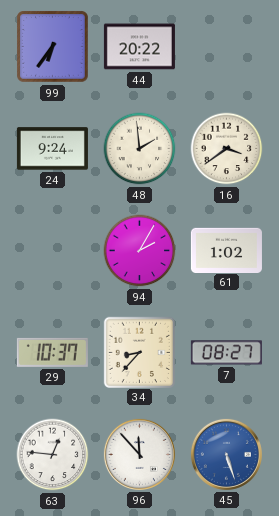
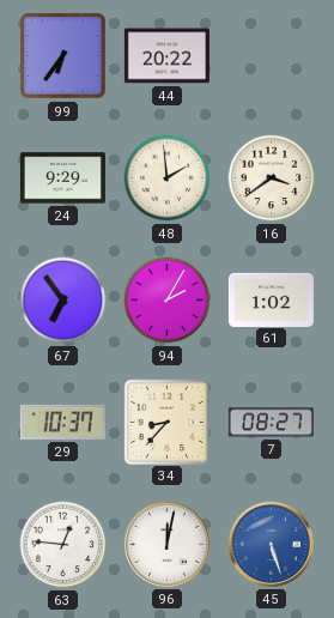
24: 9:24 -> 9:29
67: none -> 6:54
96: 11:53 -> 12:02
